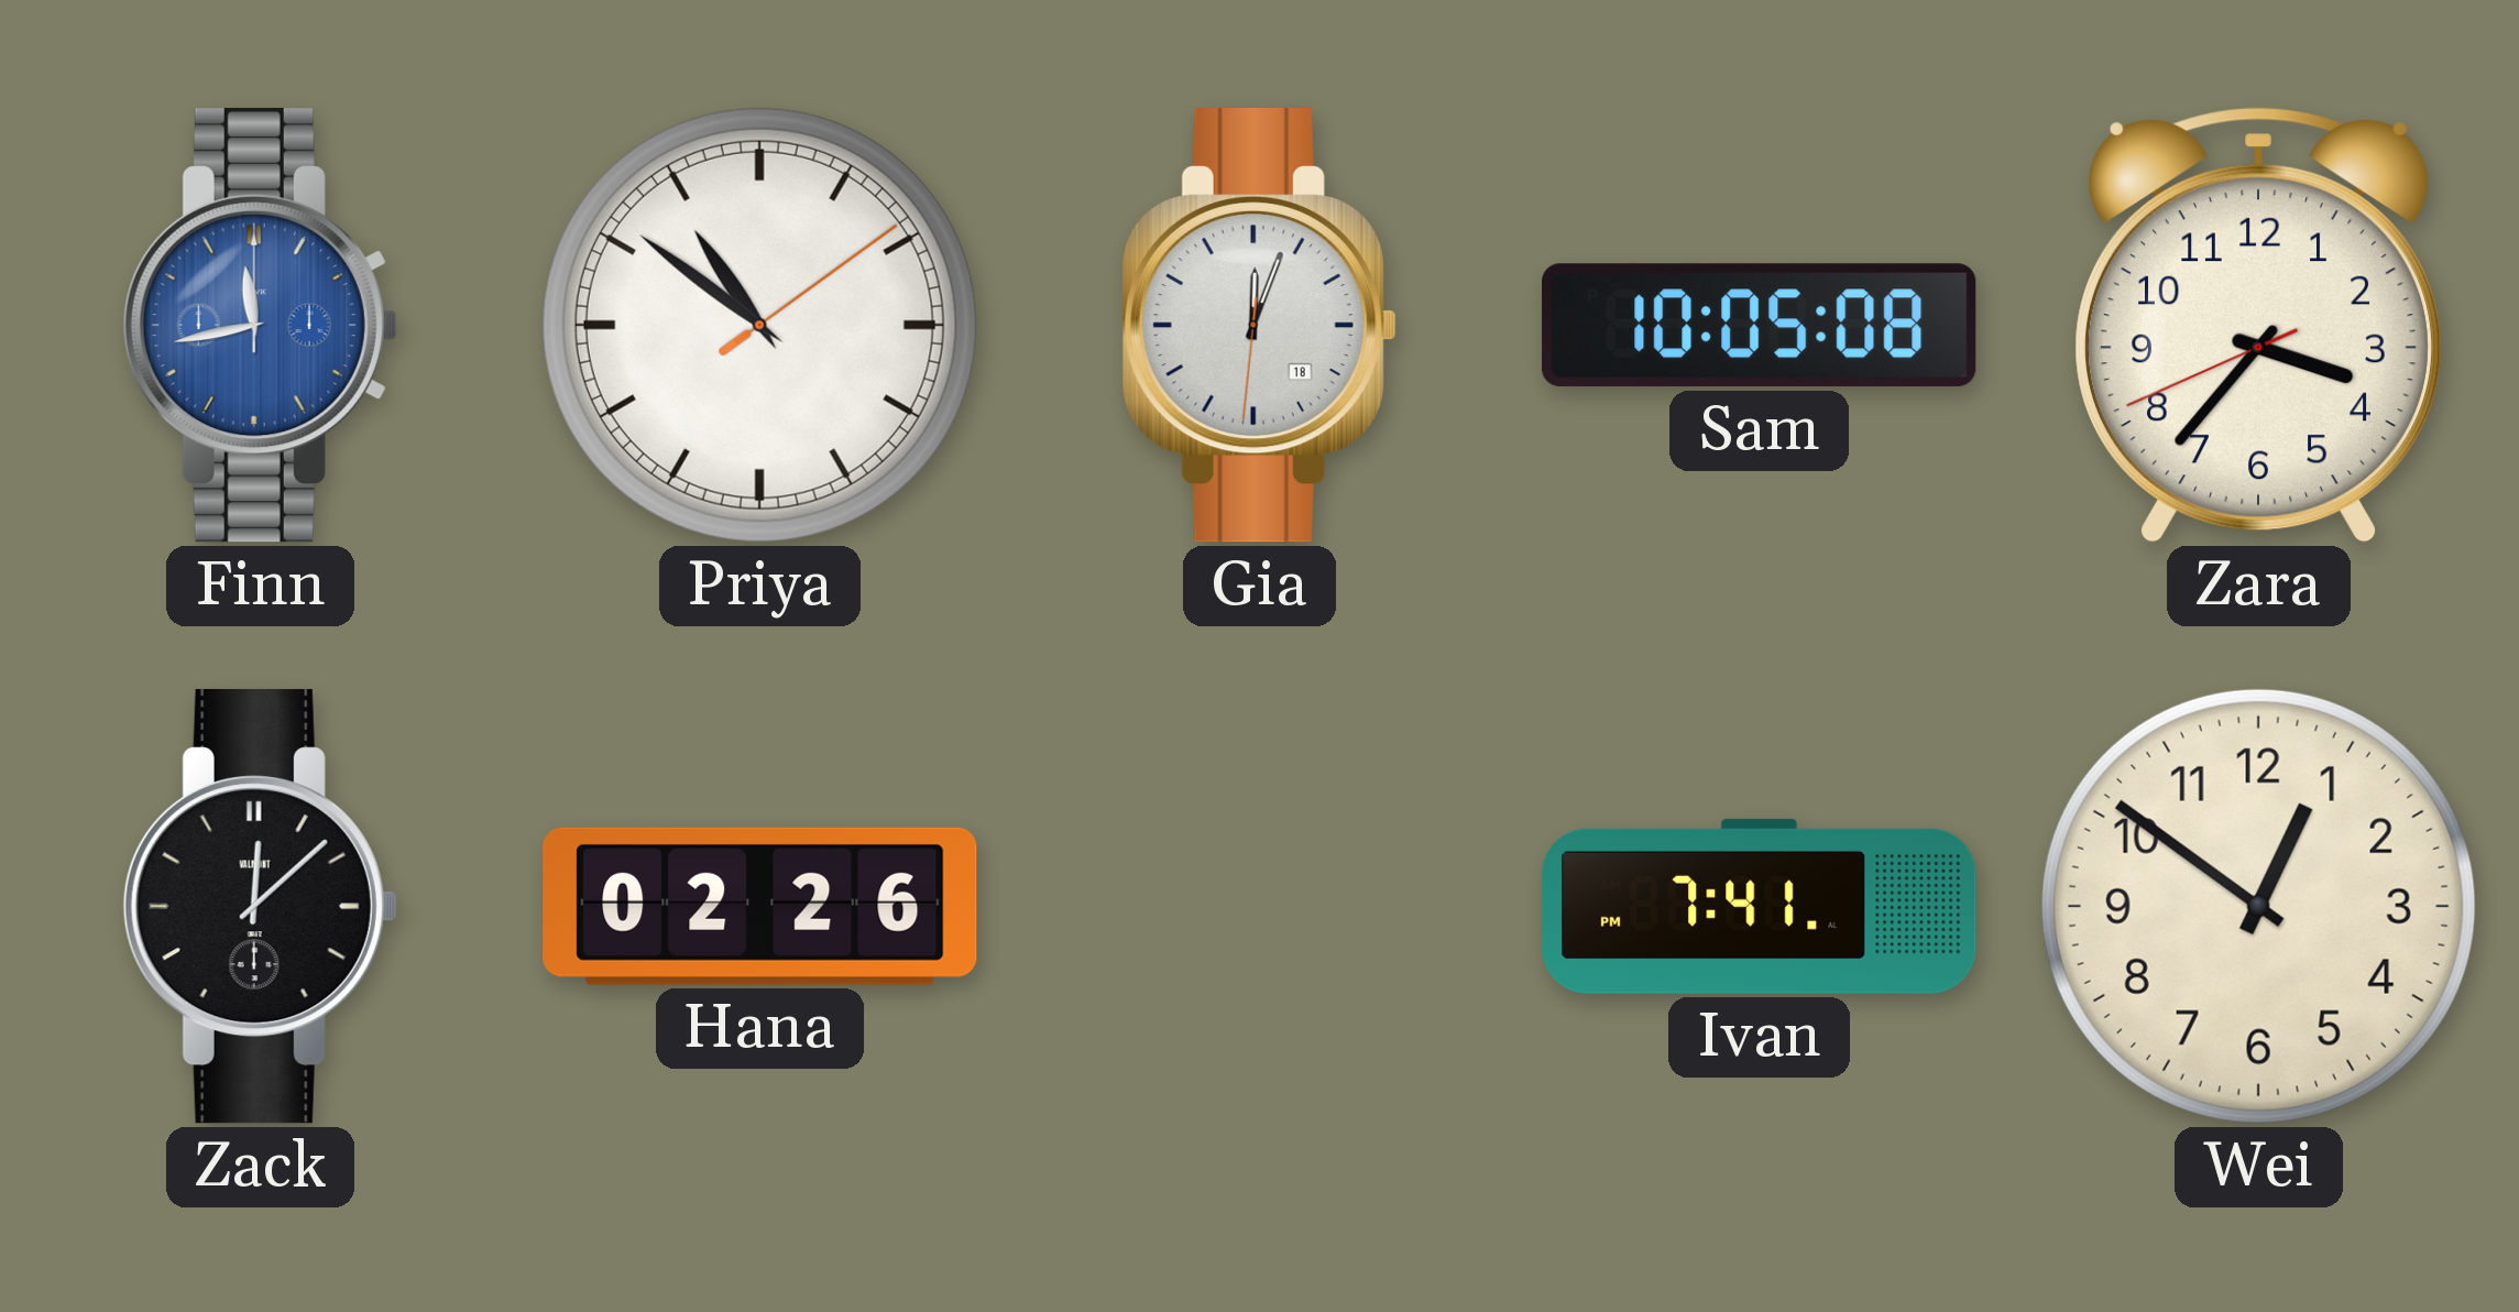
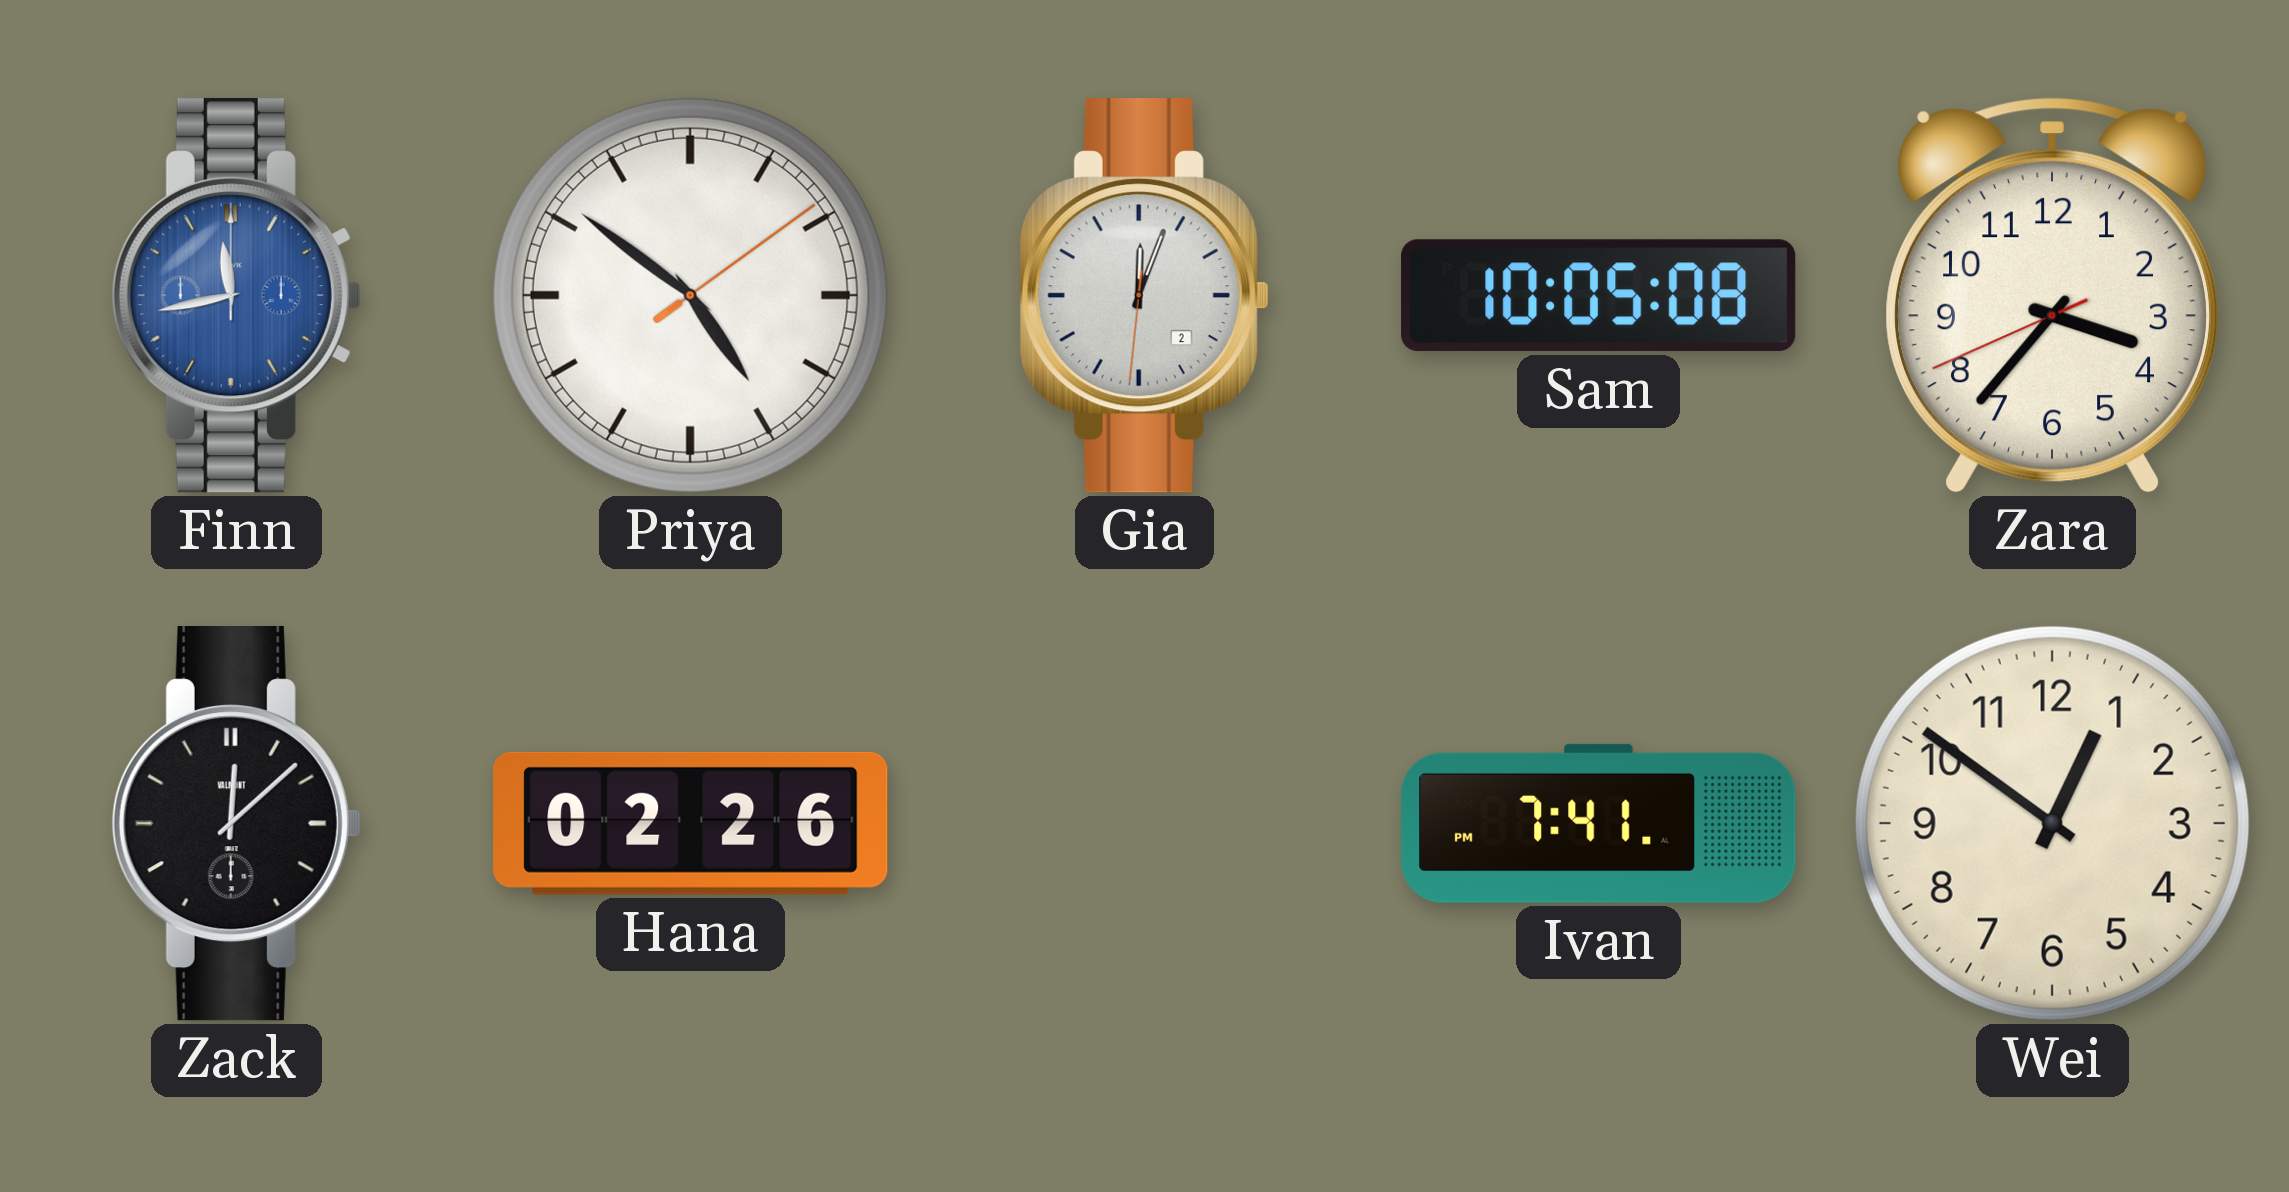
Priya: 10:51 -> 4:51
Gia date: 18 -> 2
